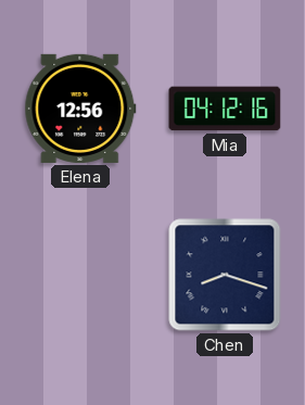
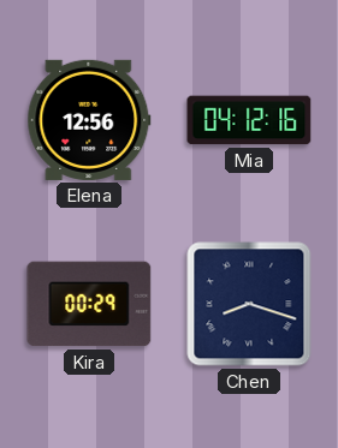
Kira: none -> 00:29
